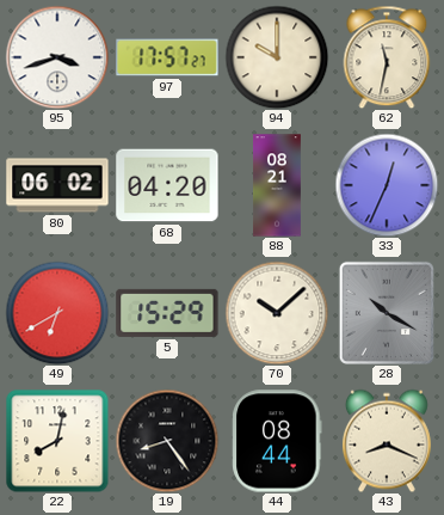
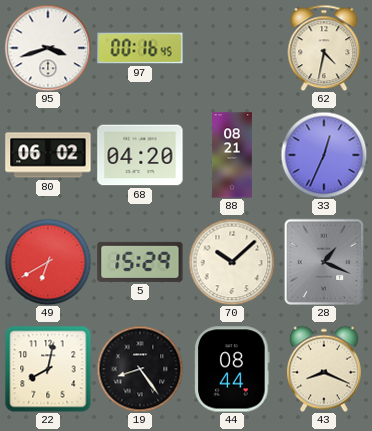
97: 17:57 -> 00:16
94: 10:00 -> none
62: 11:32 -> 4:32
28: 10:20 -> 1:19
